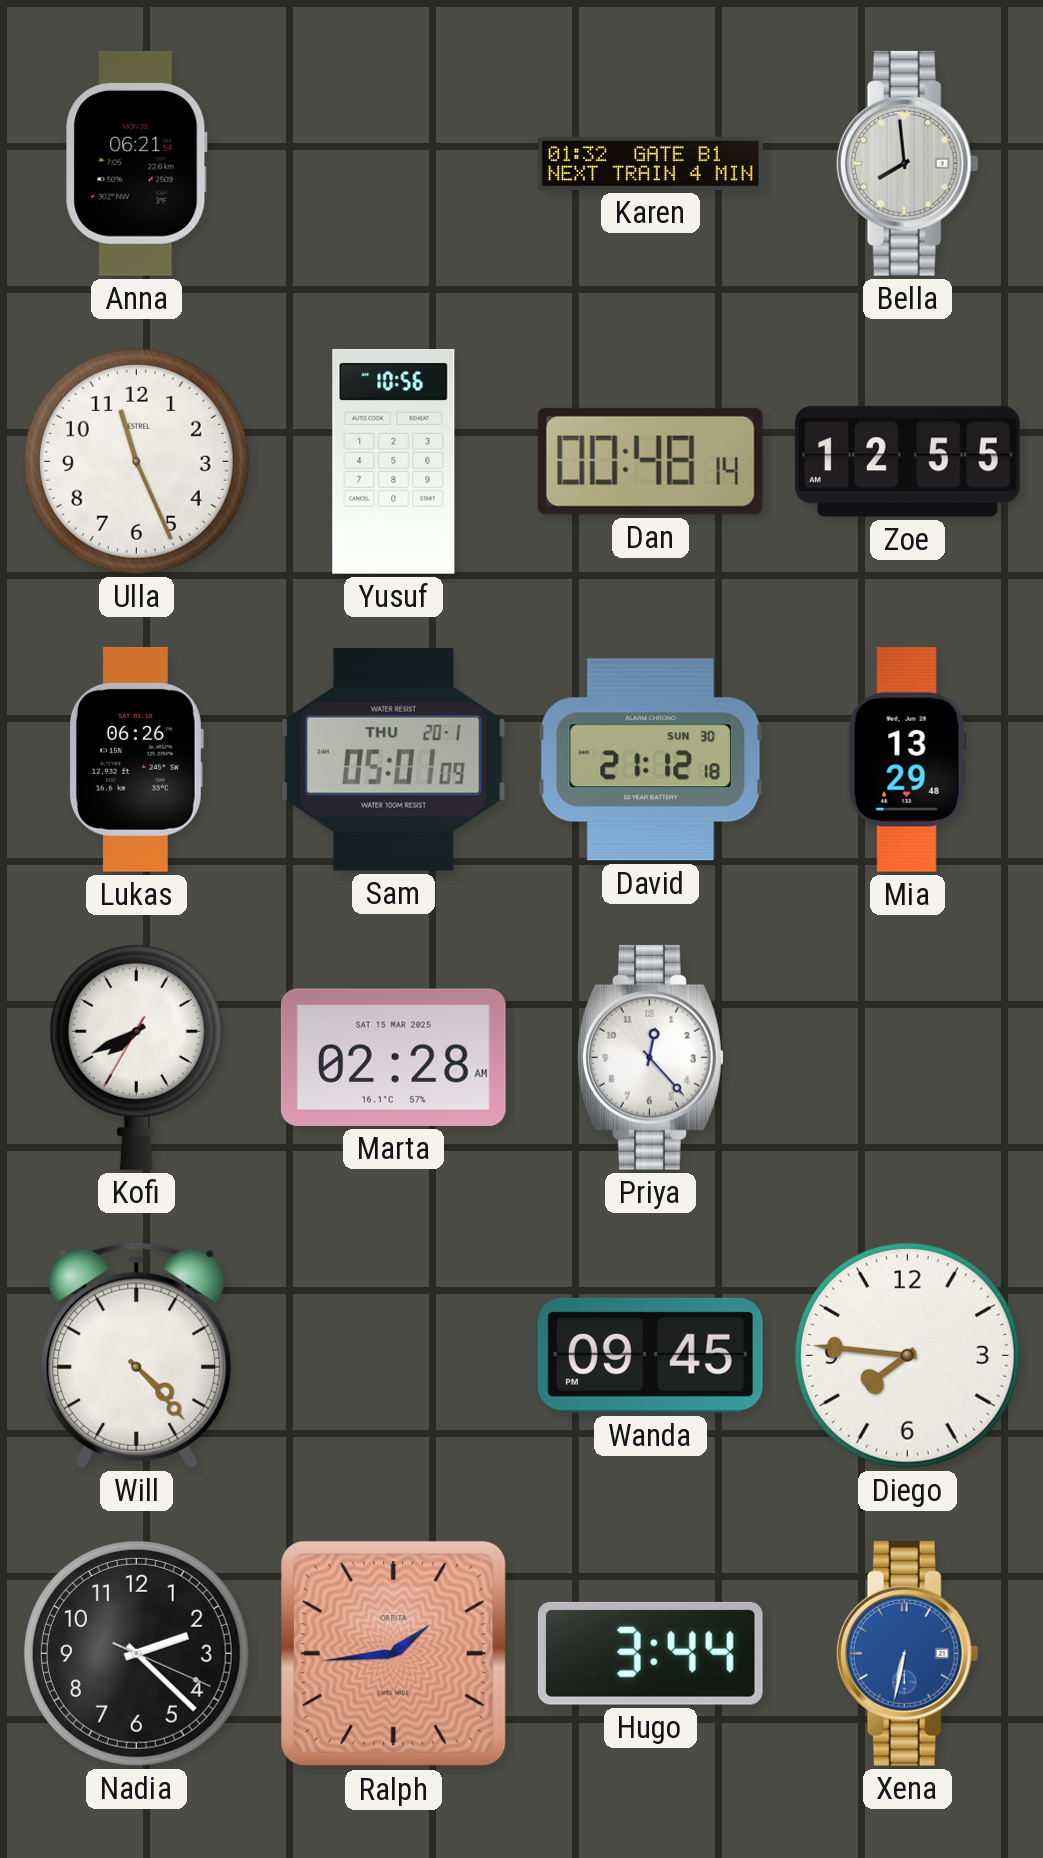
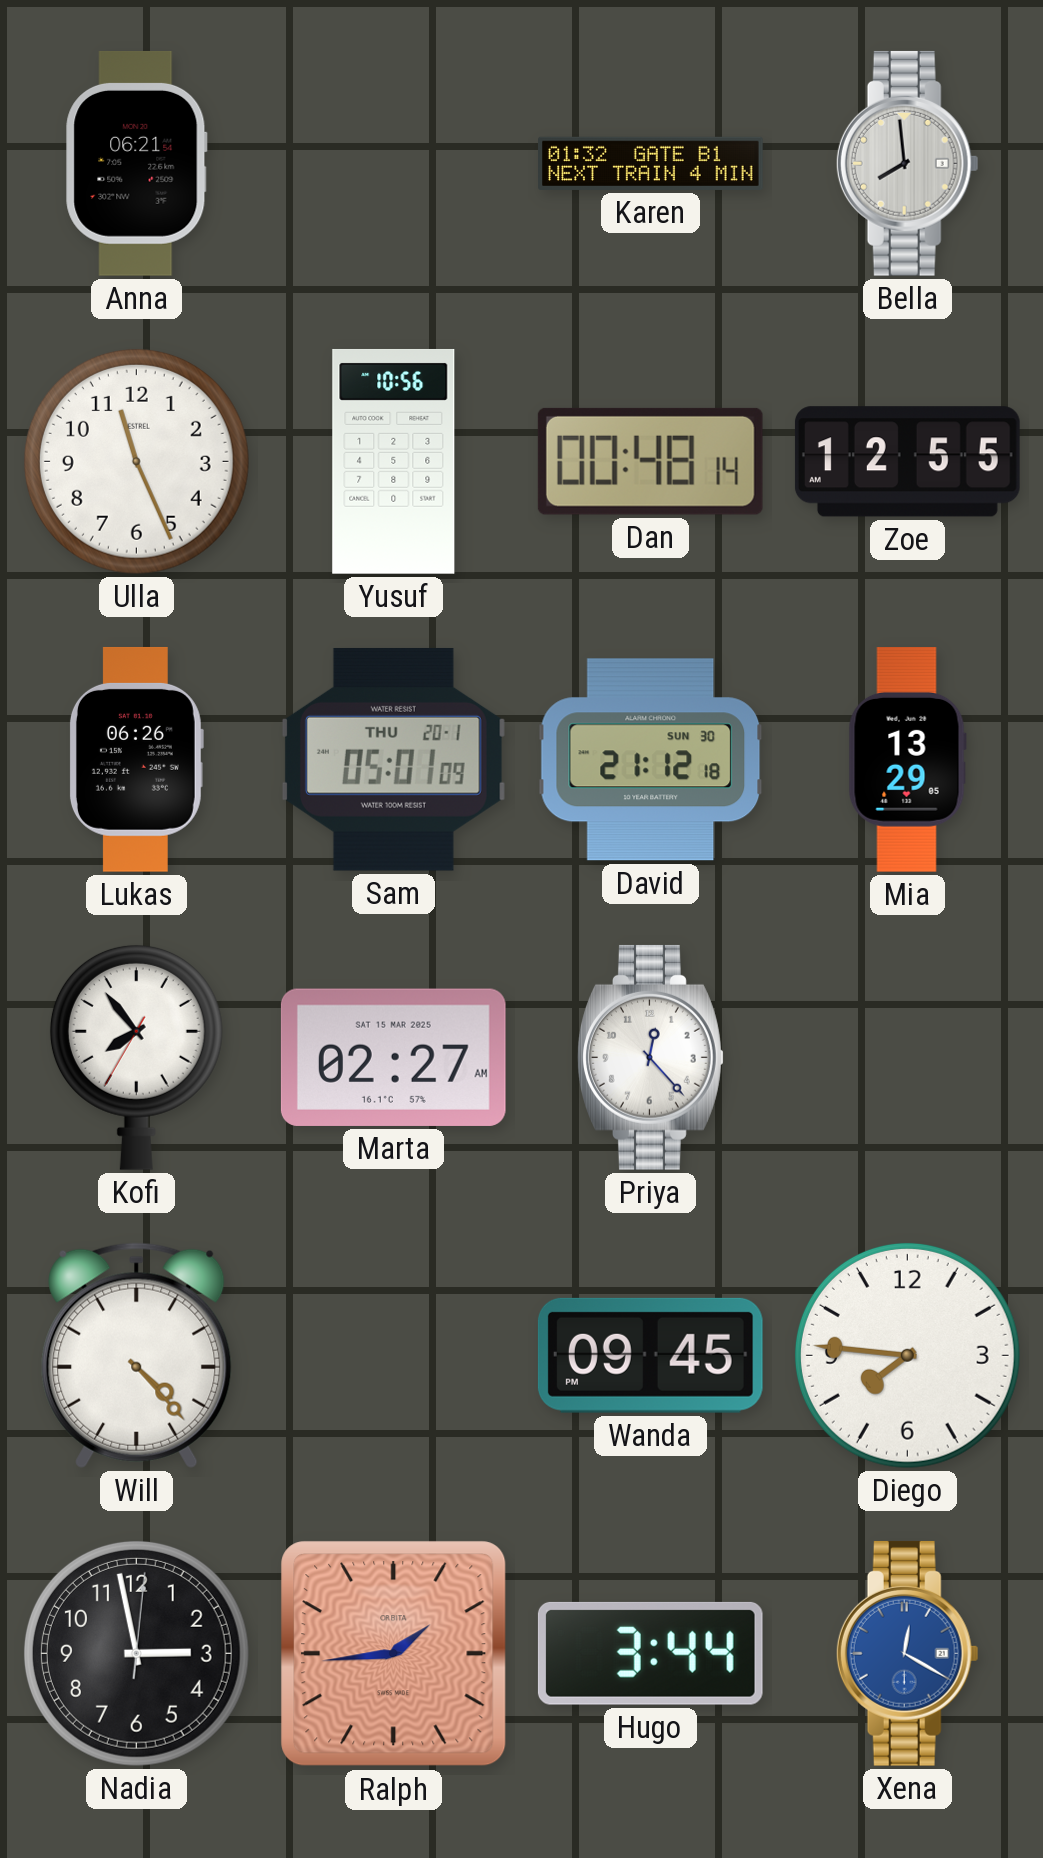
Mia: 13:29:48 -> 13:29:05
Kofi: 7:40 -> 7:53
Marta: 02:28 -> 02:27
Nadia: 2:22 -> 2:58
Xena: 6:32 -> 12:20
